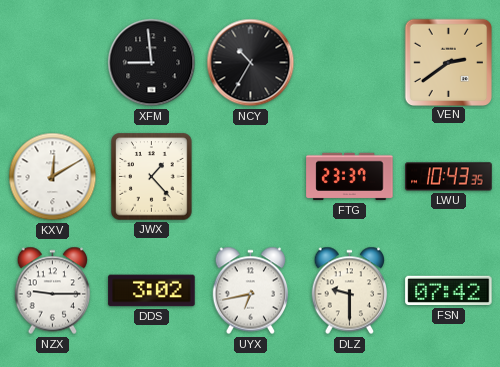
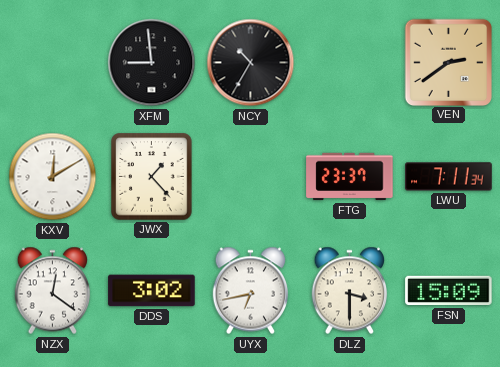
LWU: 10:43 -> 7:11
NZX: 9:15 -> 12:21
DLZ: 9:30 -> 3:30
FSN: 07:42 -> 15:09
